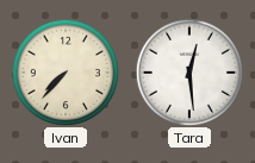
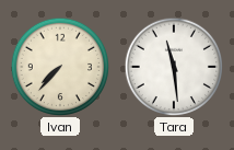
Tara: 12:29 -> 11:29
